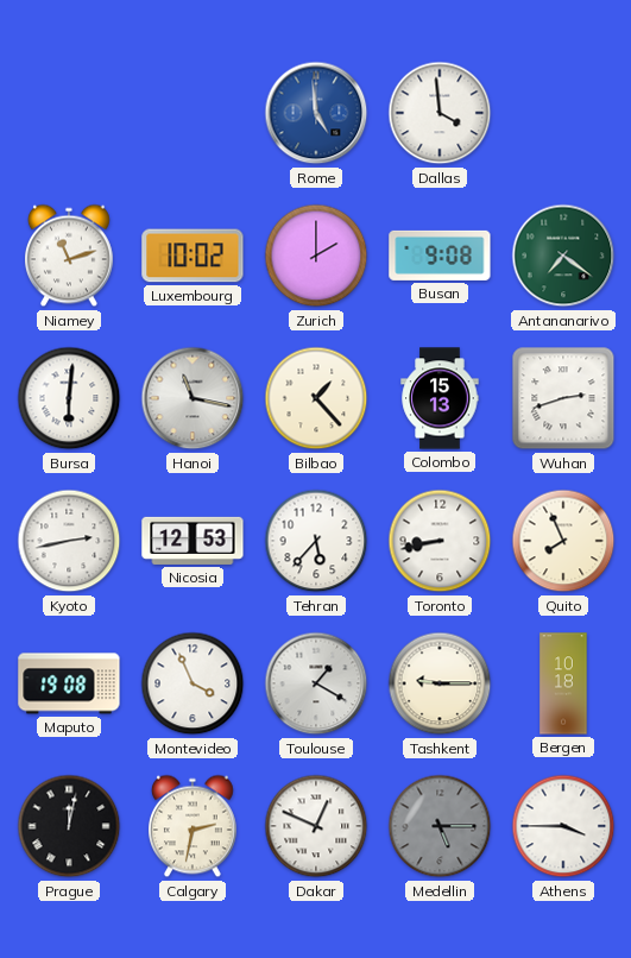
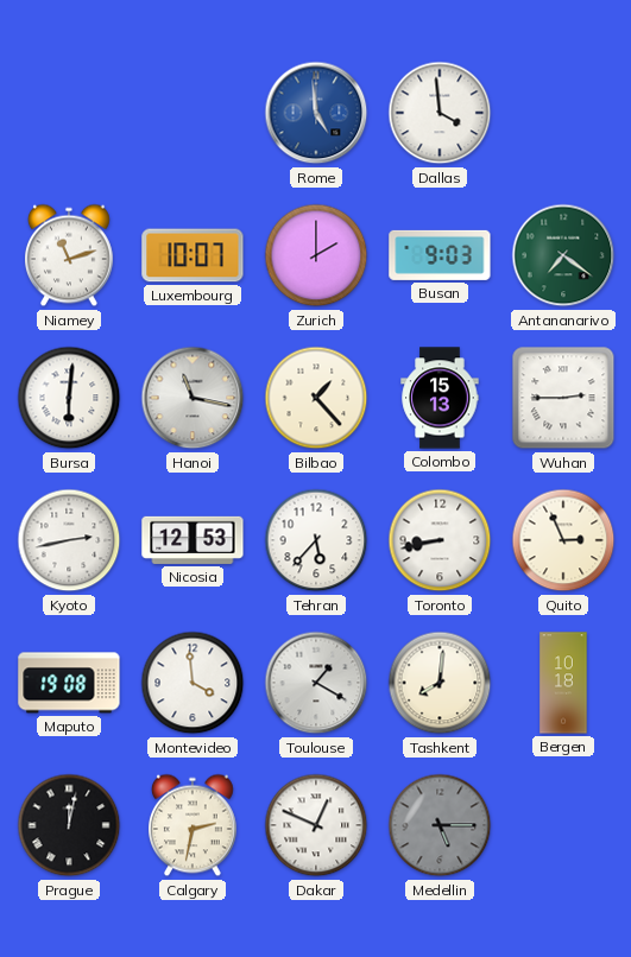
Luxembourg: 10:02 -> 10:07
Busan: 9:08 -> 9:03
Wuhan: 2:42 -> 2:45
Quito: 7:56 -> 2:56
Montevideo: 3:56 -> 3:59
Tashkent: 9:15 -> 8:01
Athens: 3:45 -> none
